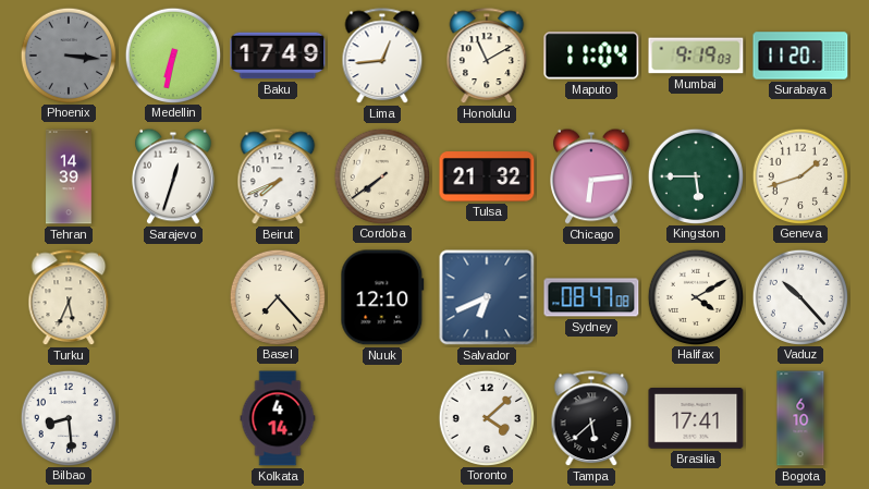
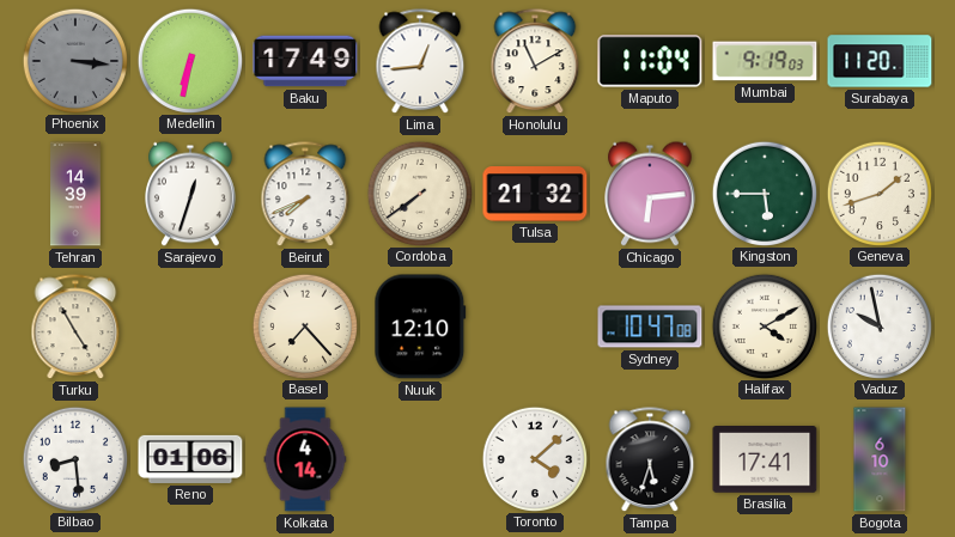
Turku: 5:34 -> 4:55
Salvador: 6:41 -> none
Sydney: 08:47 -> 10:47
Vaduz: 10:23 -> 9:58
Reno: none -> 01:06
Tampa: 5:38 -> 5:33
